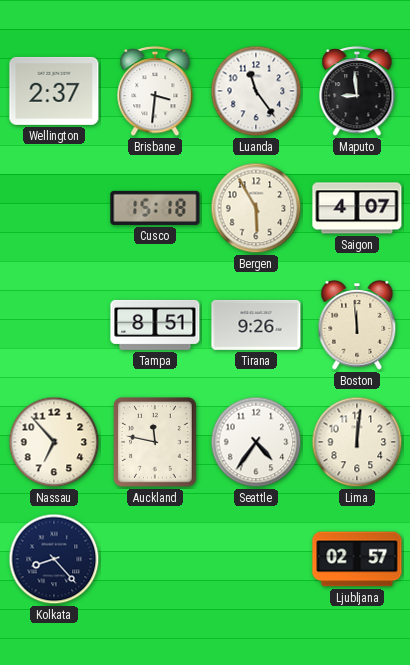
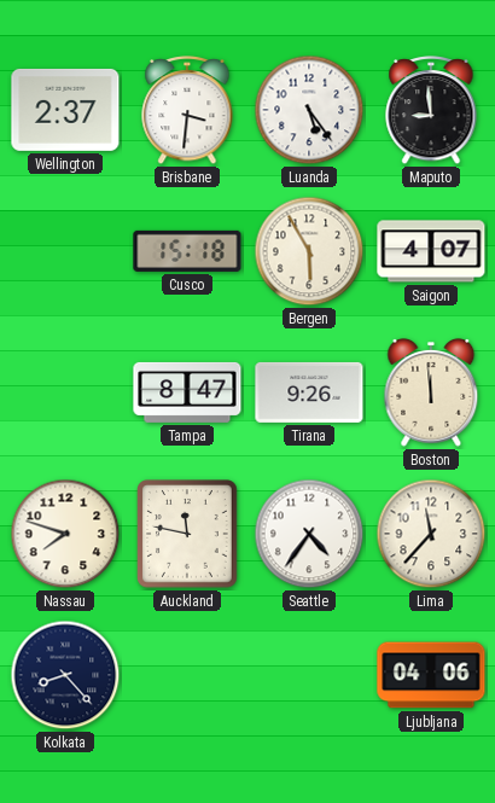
Luanda: 11:24 -> 5:24
Tampa: 8:51 -> 8:47
Nassau: 6:53 -> 7:48
Lima: 12:01 -> 11:37
Ljubljana: 02:57 -> 04:06
